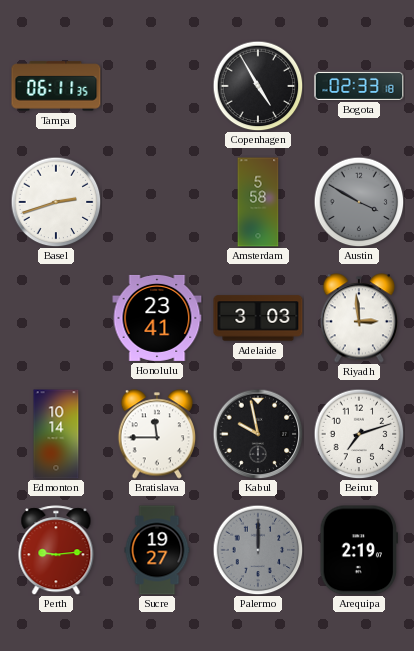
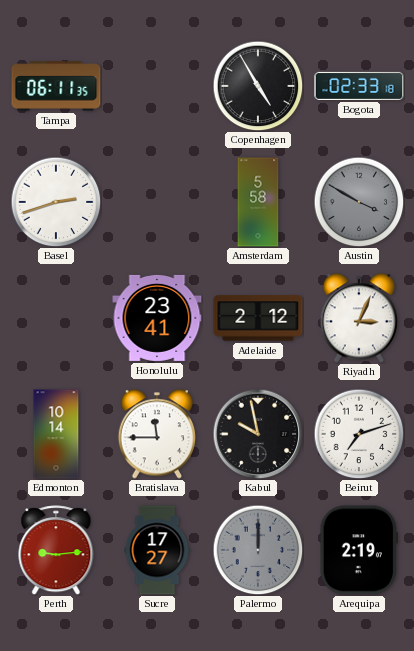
Adelaide: 3:03 -> 2:12
Riyadh: 2:59 -> 3:04
Sucre: 19:27 -> 17:27
